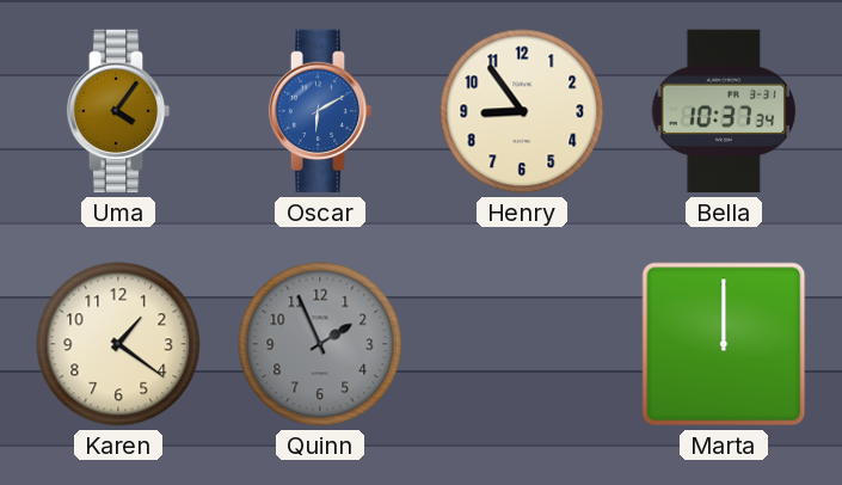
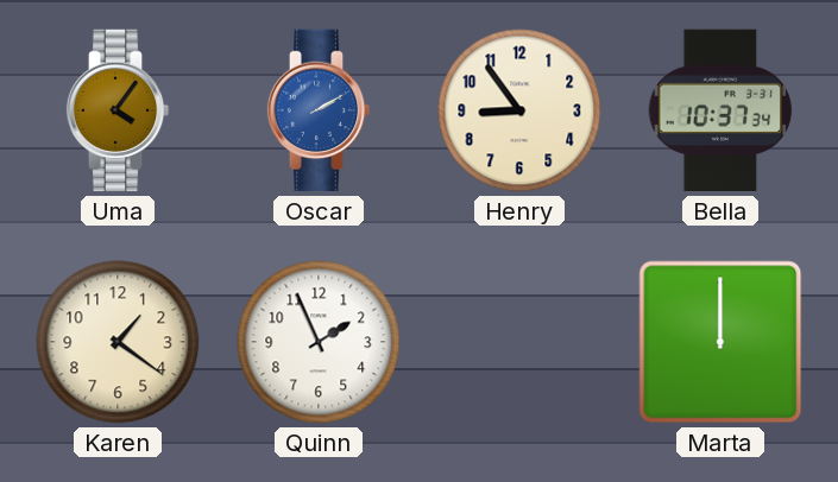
Oscar: 6:10 -> 2:10
Quinn dial: grey -> white
